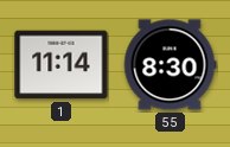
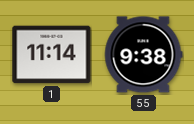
55: 8:30 -> 9:38
